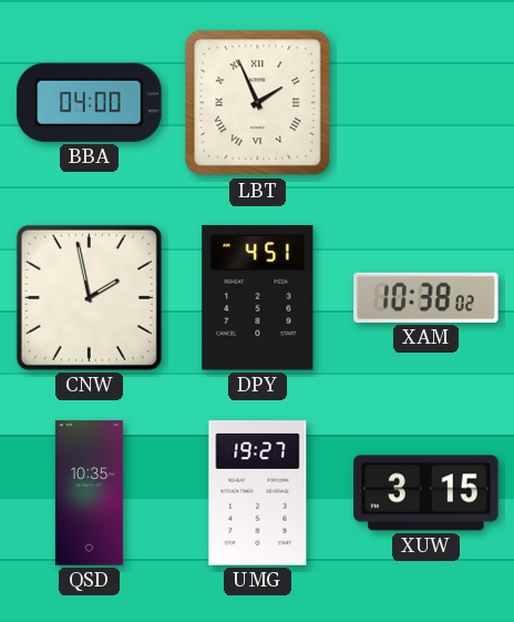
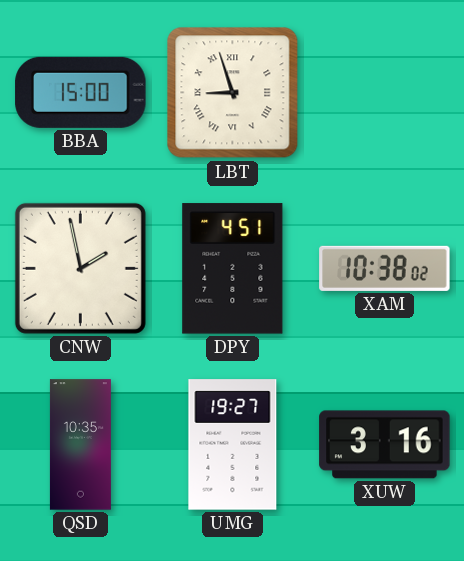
BBA: 04:00 -> 15:00
LBT: 1:56 -> 8:57
XUW: 3:15 -> 3:16
